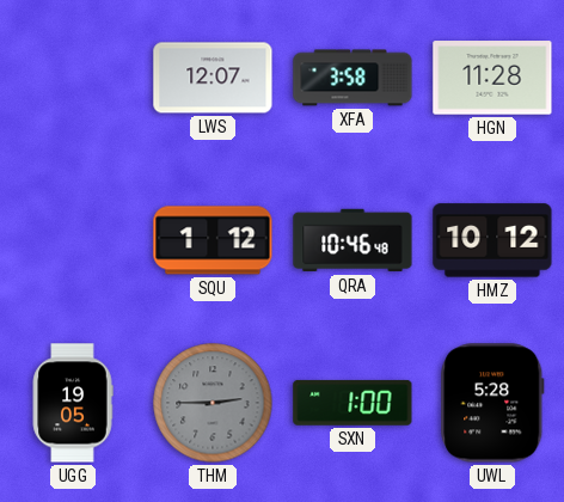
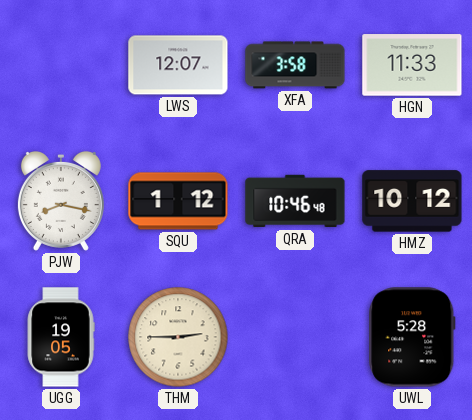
HGN: 11:28 -> 11:33
PJW: none -> 8:17
THM dial: grey -> cream
SXN: 1:00 -> none
